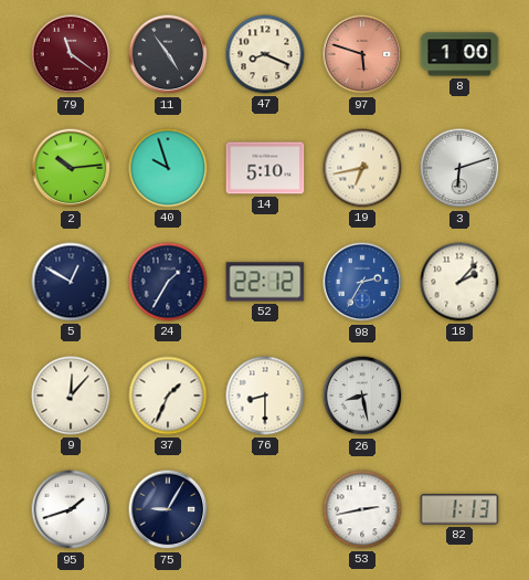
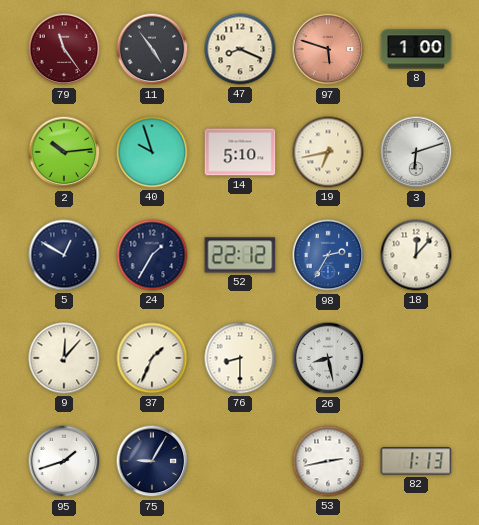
79: 11:21 -> 11:24
18: 2:07 -> 12:07
